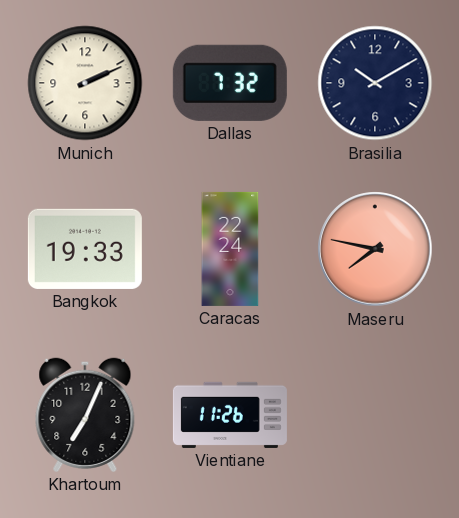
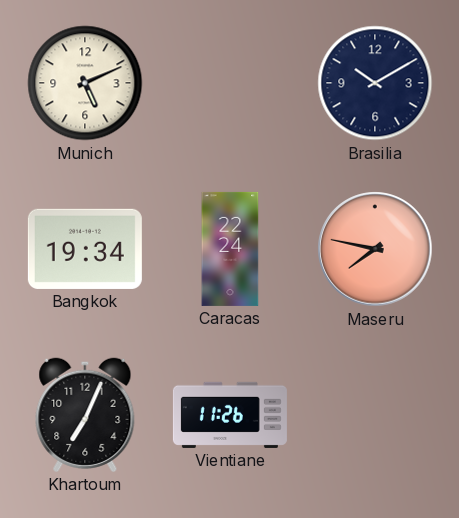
Munich: 2:11 -> 5:11
Dallas: 7:32 -> none
Bangkok: 19:33 -> 19:34
